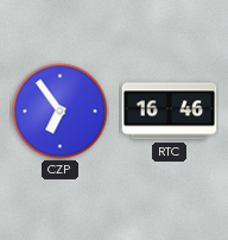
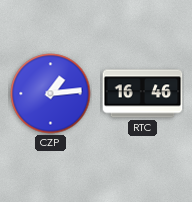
CZP: 6:54 -> 1:14
